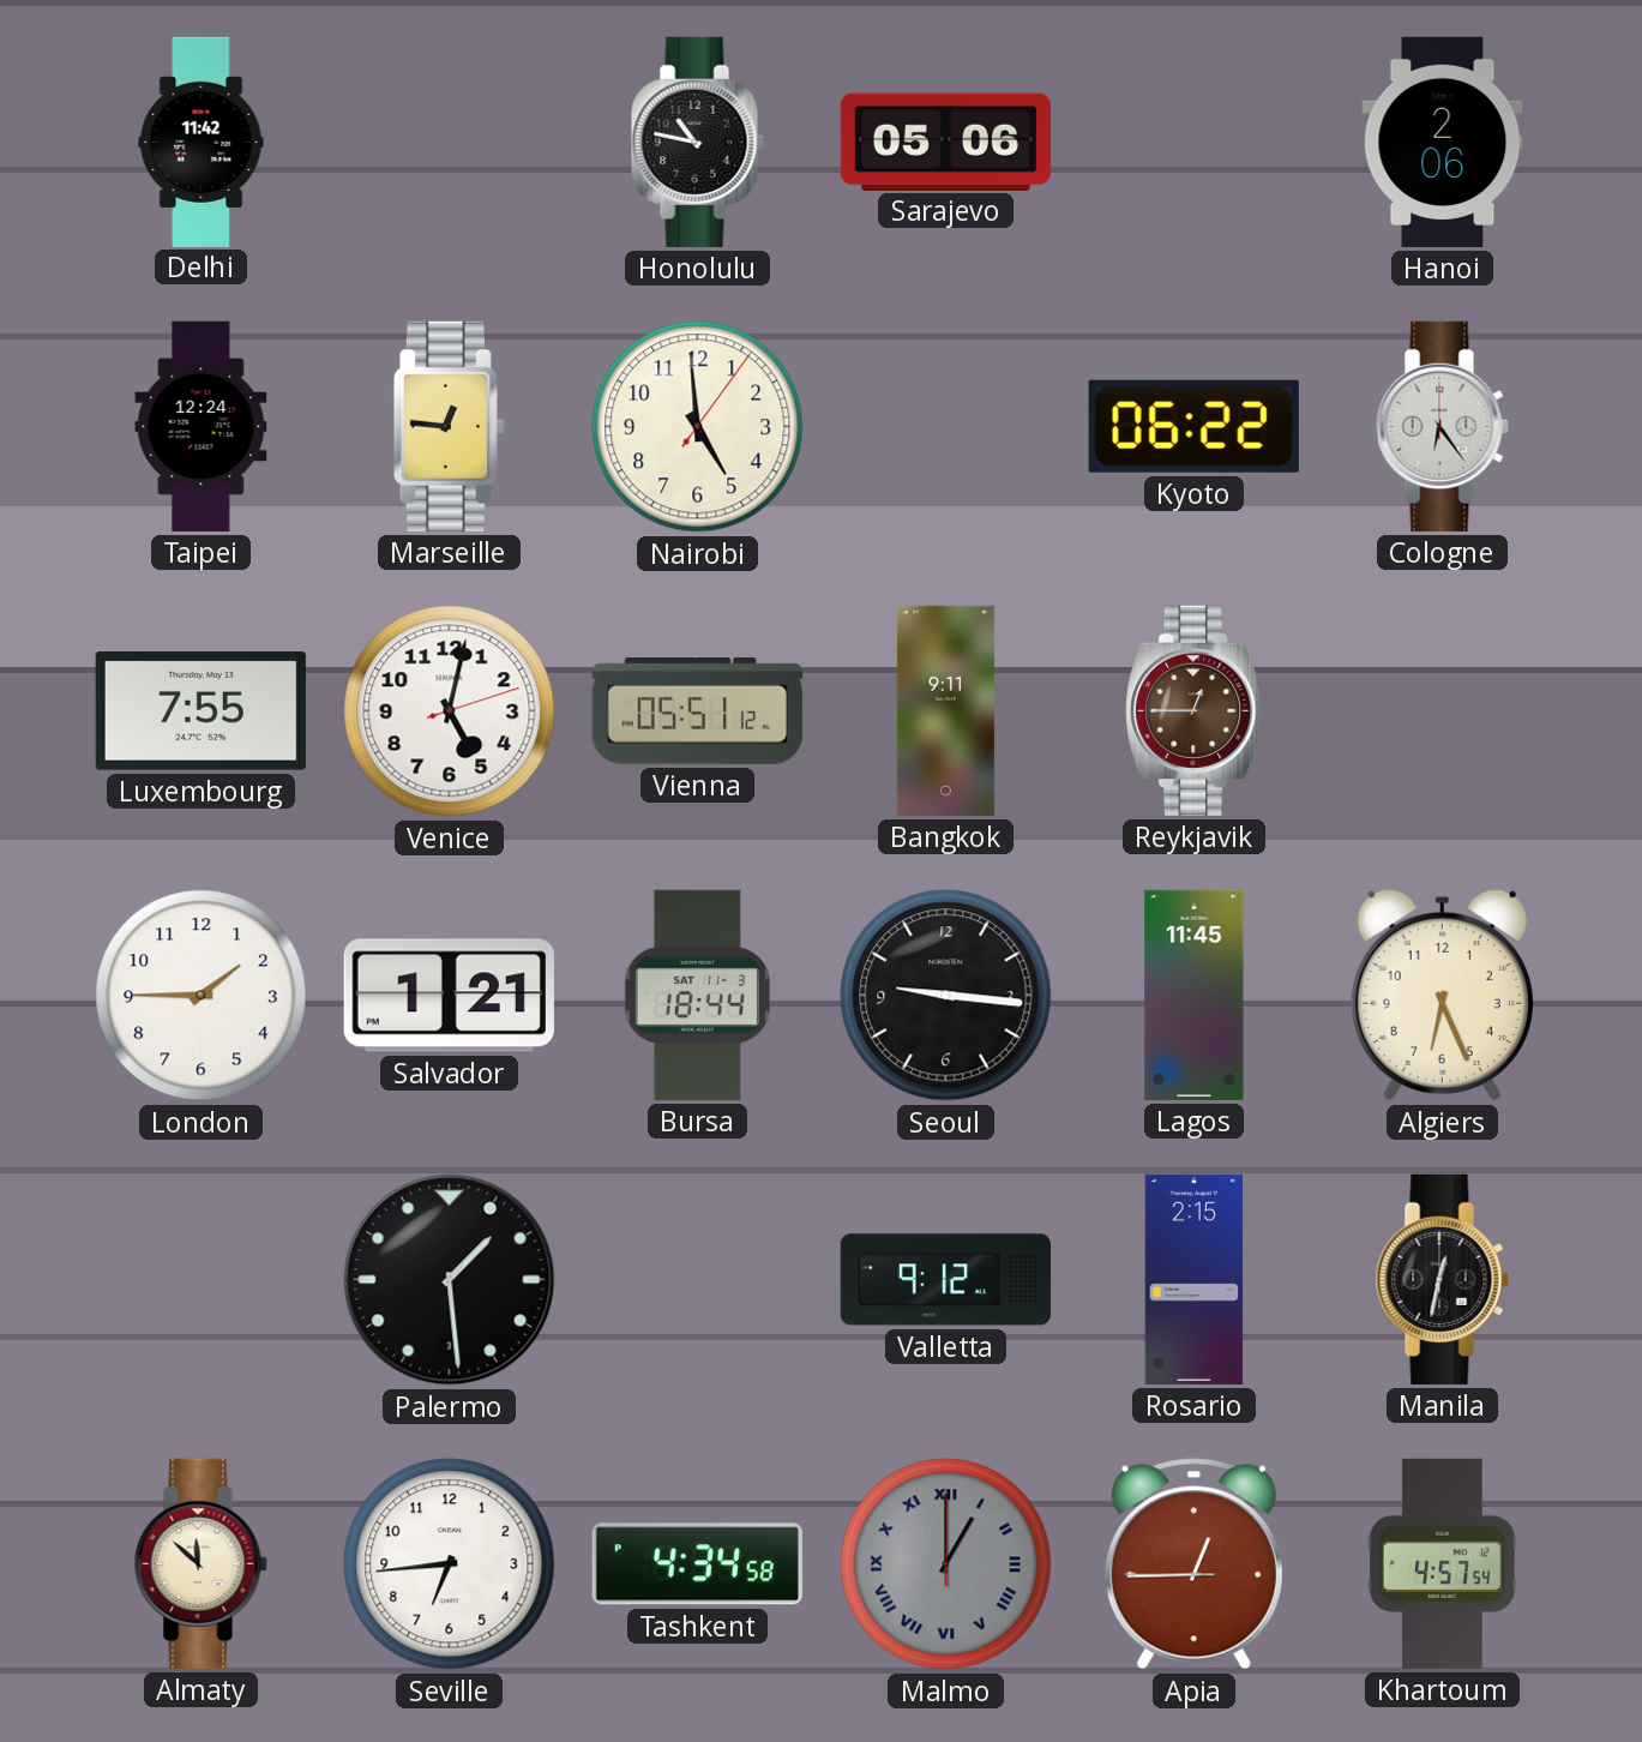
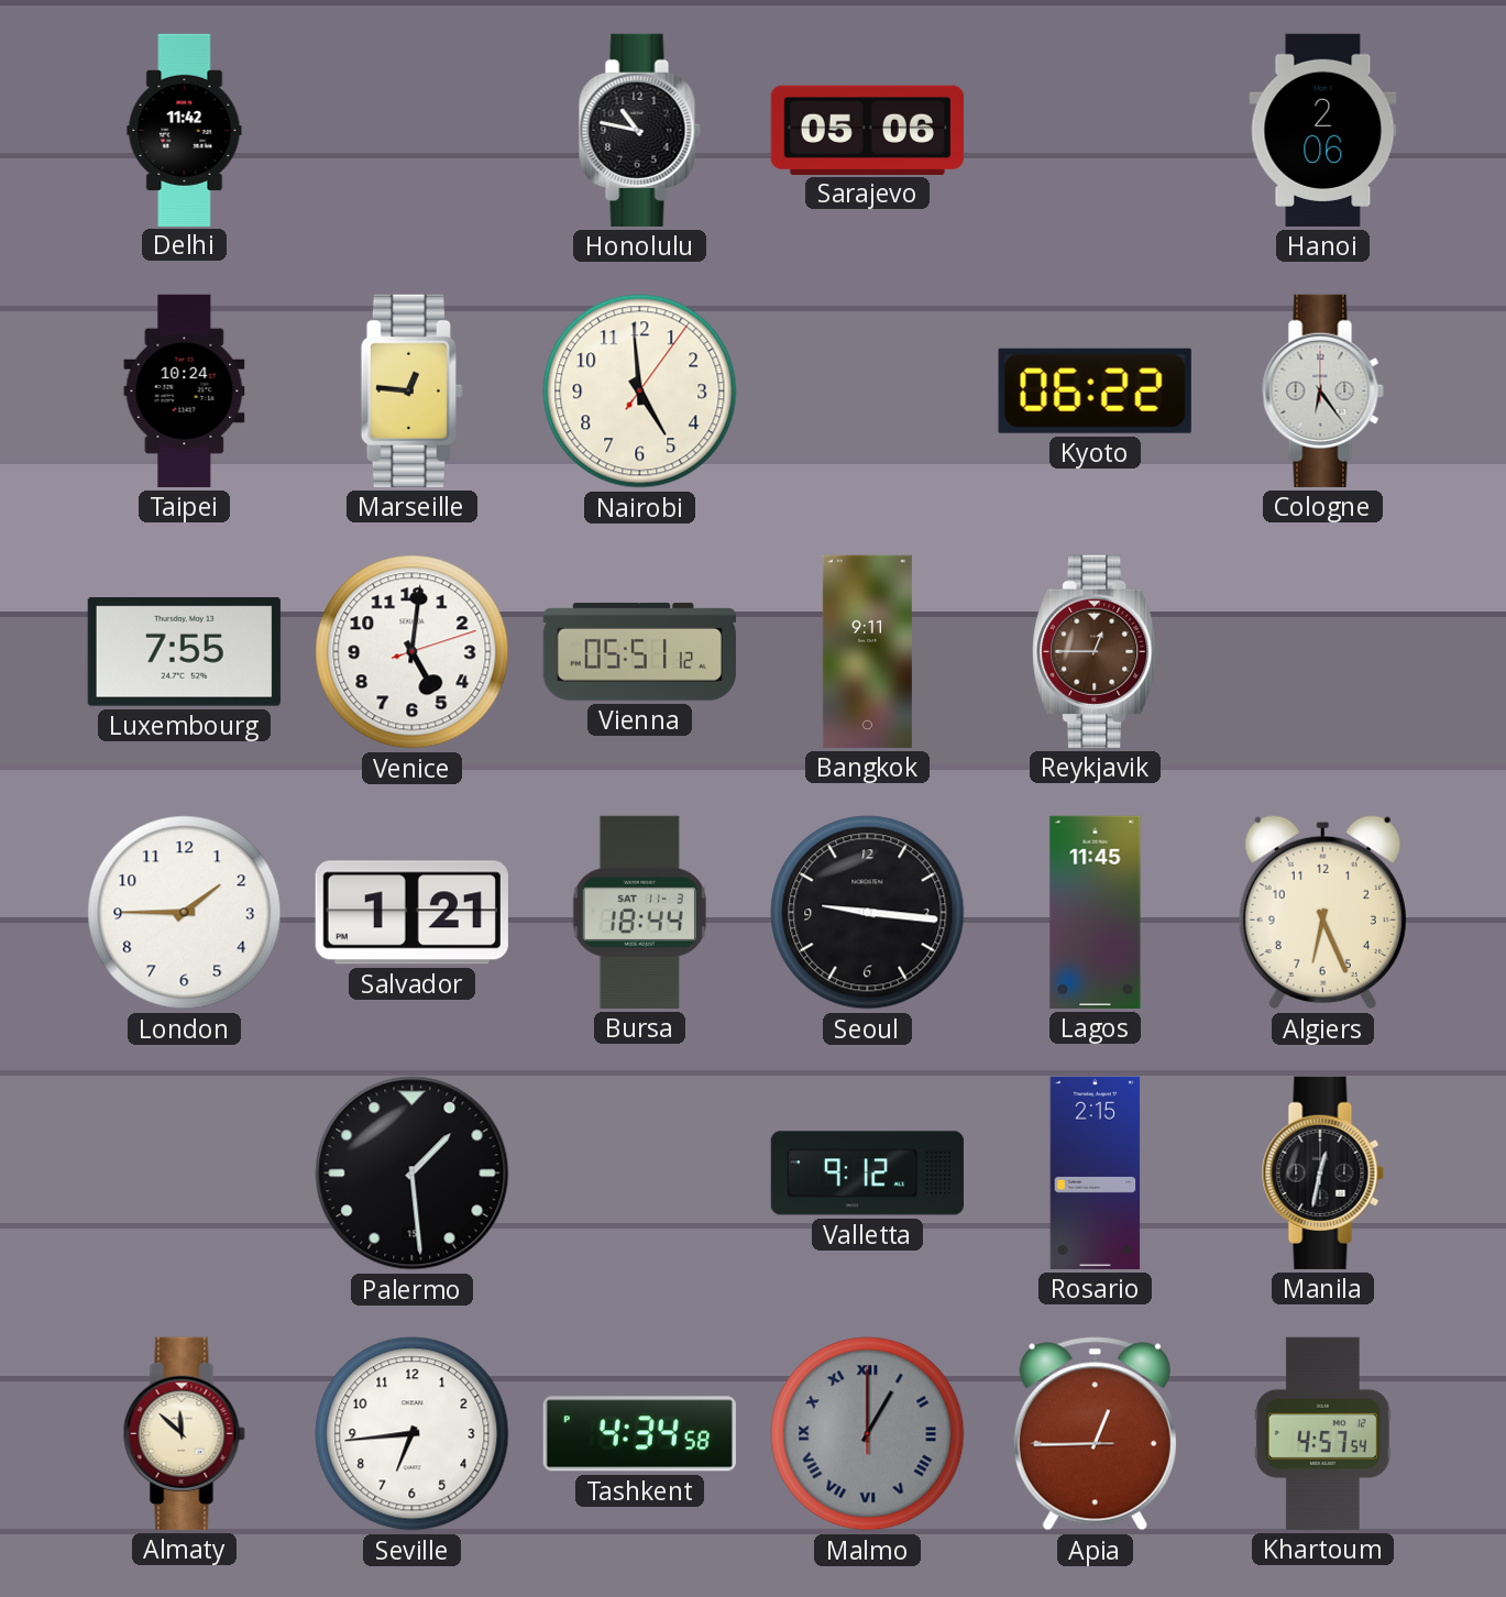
Taipei: 12:24 -> 10:24
Venice: 5:02 -> 5:01
Palermo date: 3 -> 15
